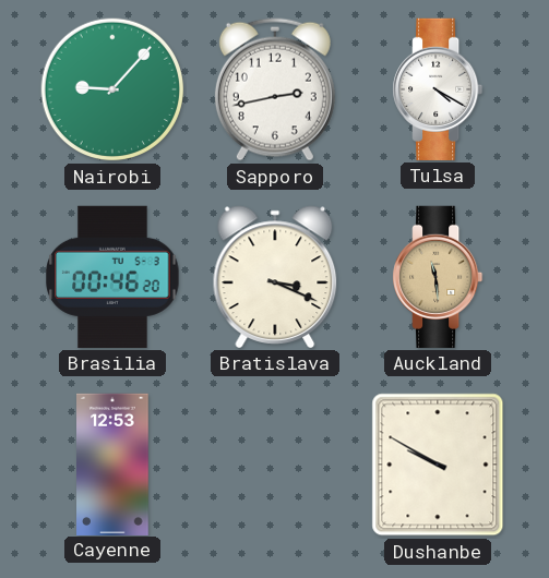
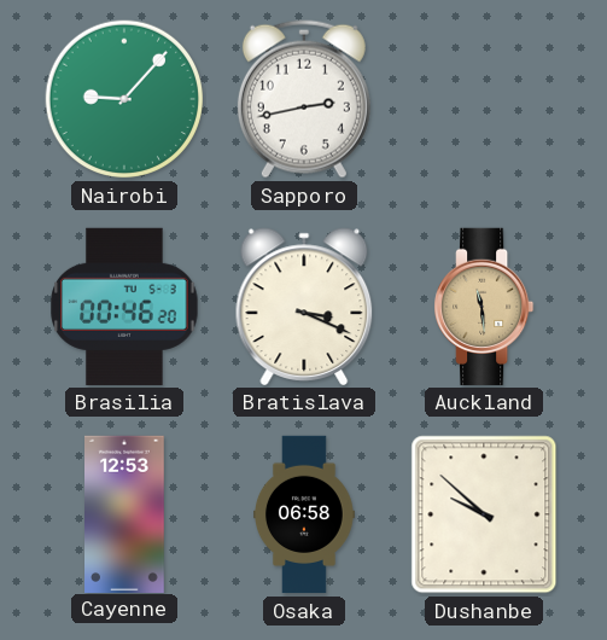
Tulsa: 4:20 -> none
Osaka: none -> 06:58
Dushanbe: 9:50 -> 9:52
